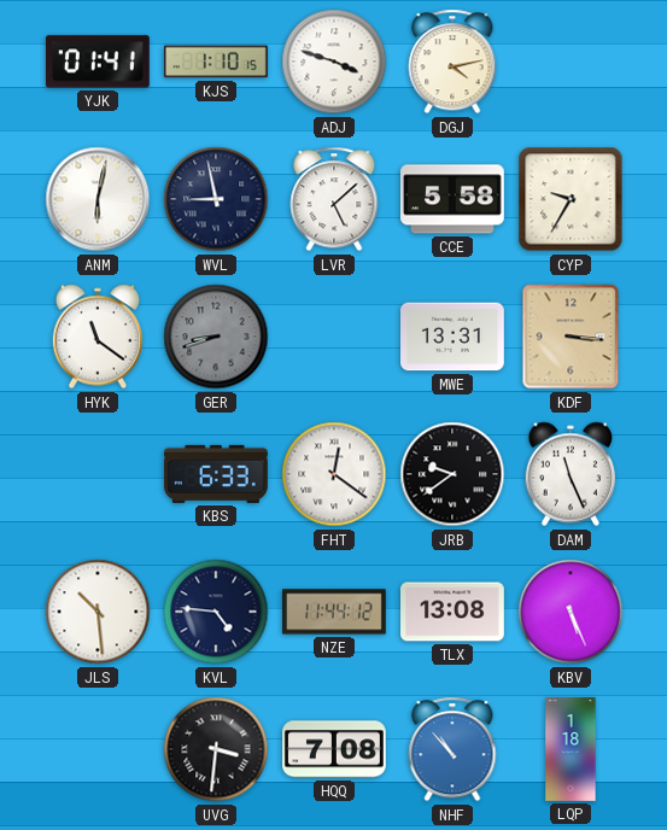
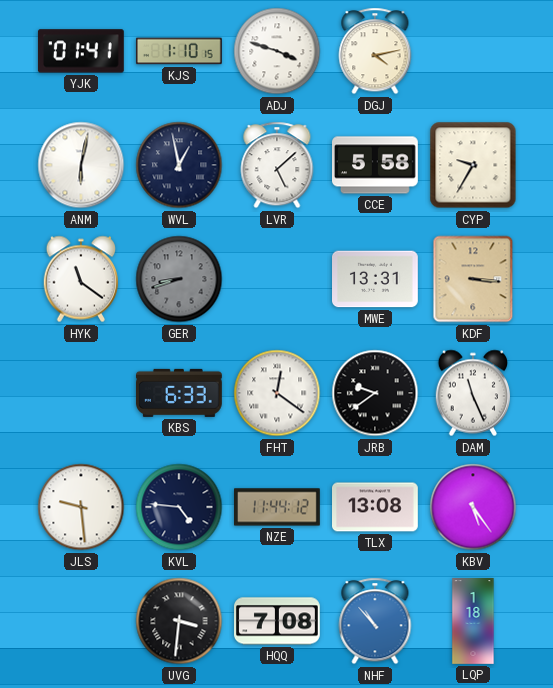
WVL: 8:58 -> 12:58
JLS: 10:29 -> 9:29
KBV: 5:26 -> 5:24
